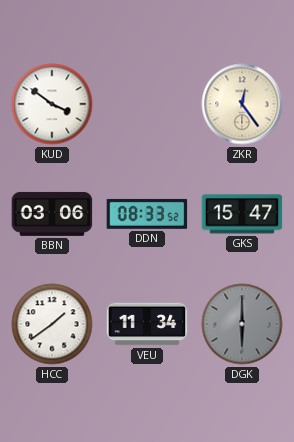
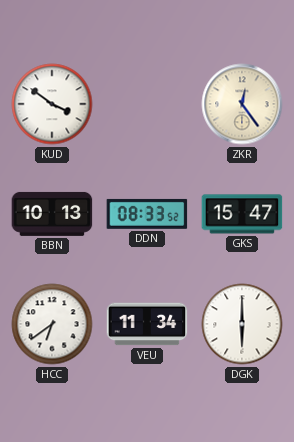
BBN: 03:06 -> 10:13
HCC: 1:39 -> 6:39
DGK dial: grey -> white
